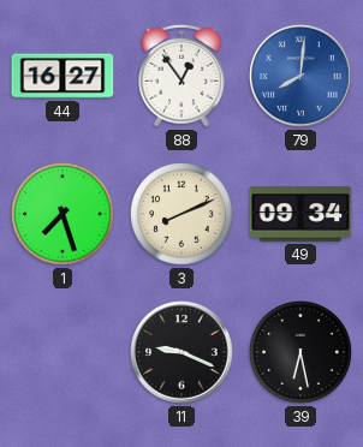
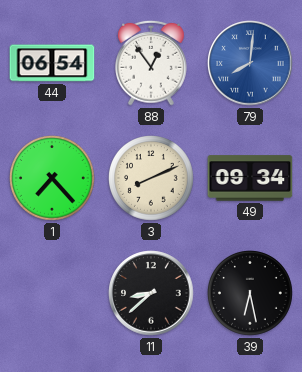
44: 16:27 -> 06:54
1: 7:27 -> 7:23
11: 9:19 -> 8:38
